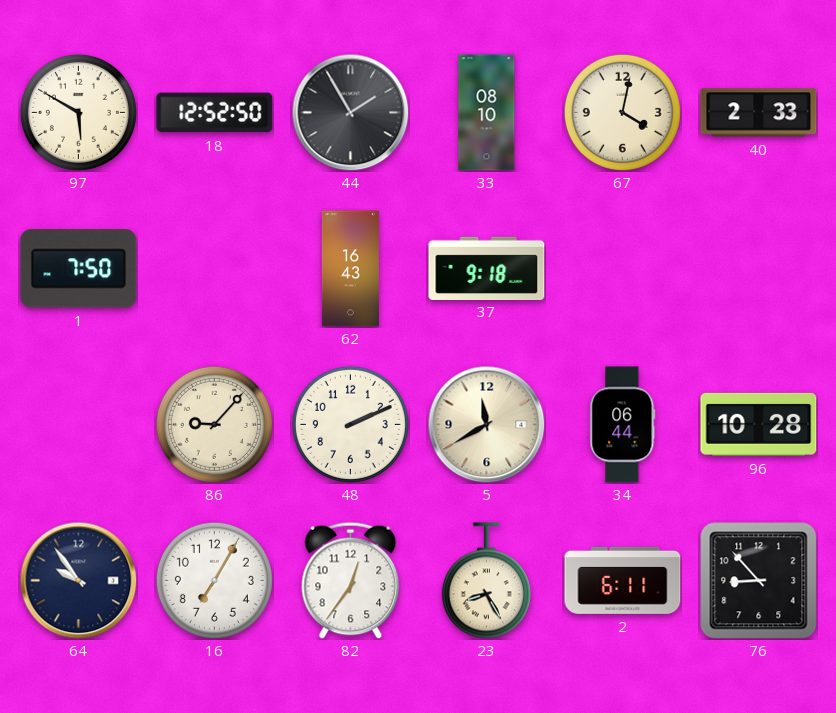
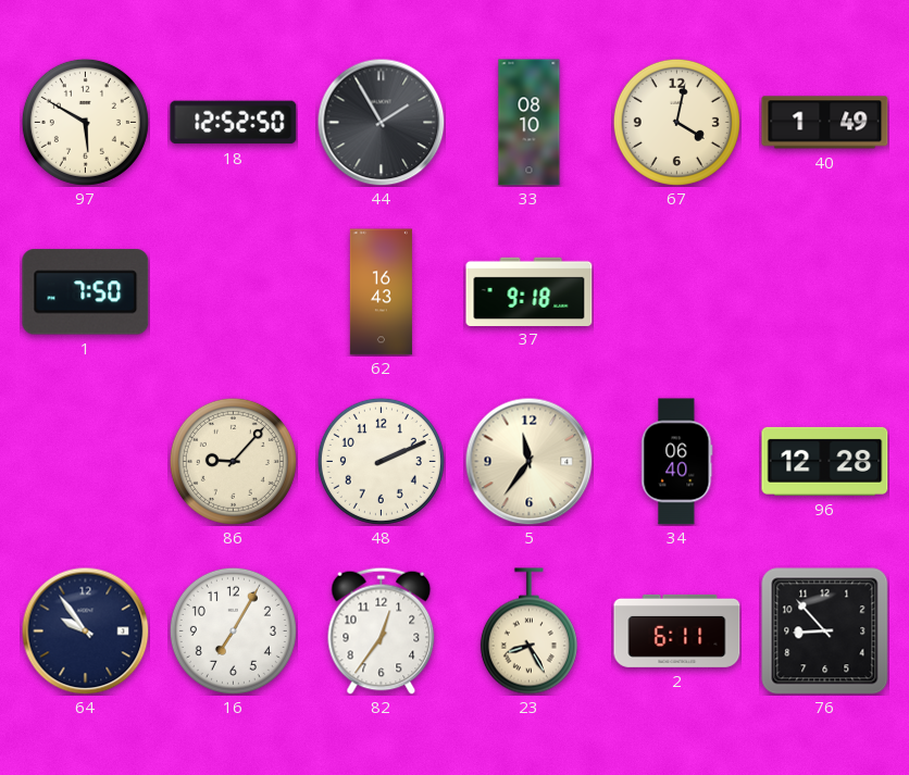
40: 2:33 -> 1:49
5: 11:40 -> 11:36
34: 06:44 -> 06:40
96: 10:28 -> 12:28
